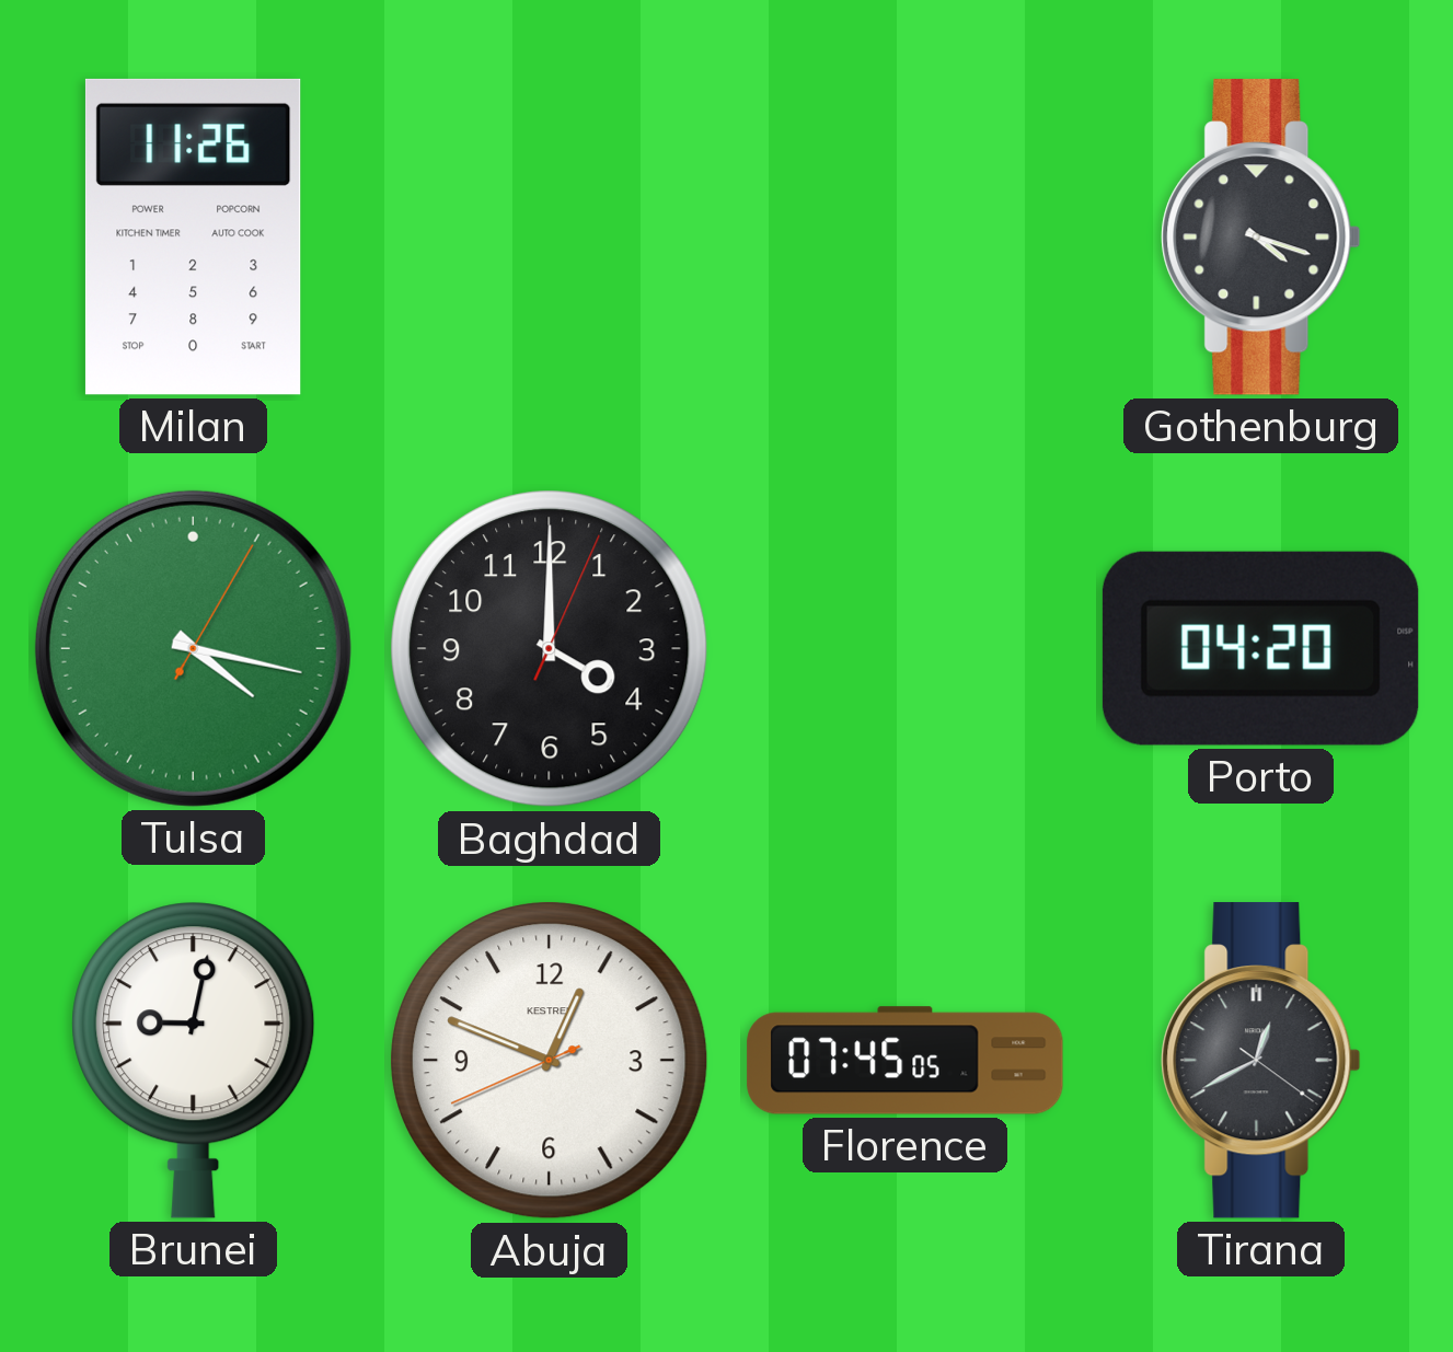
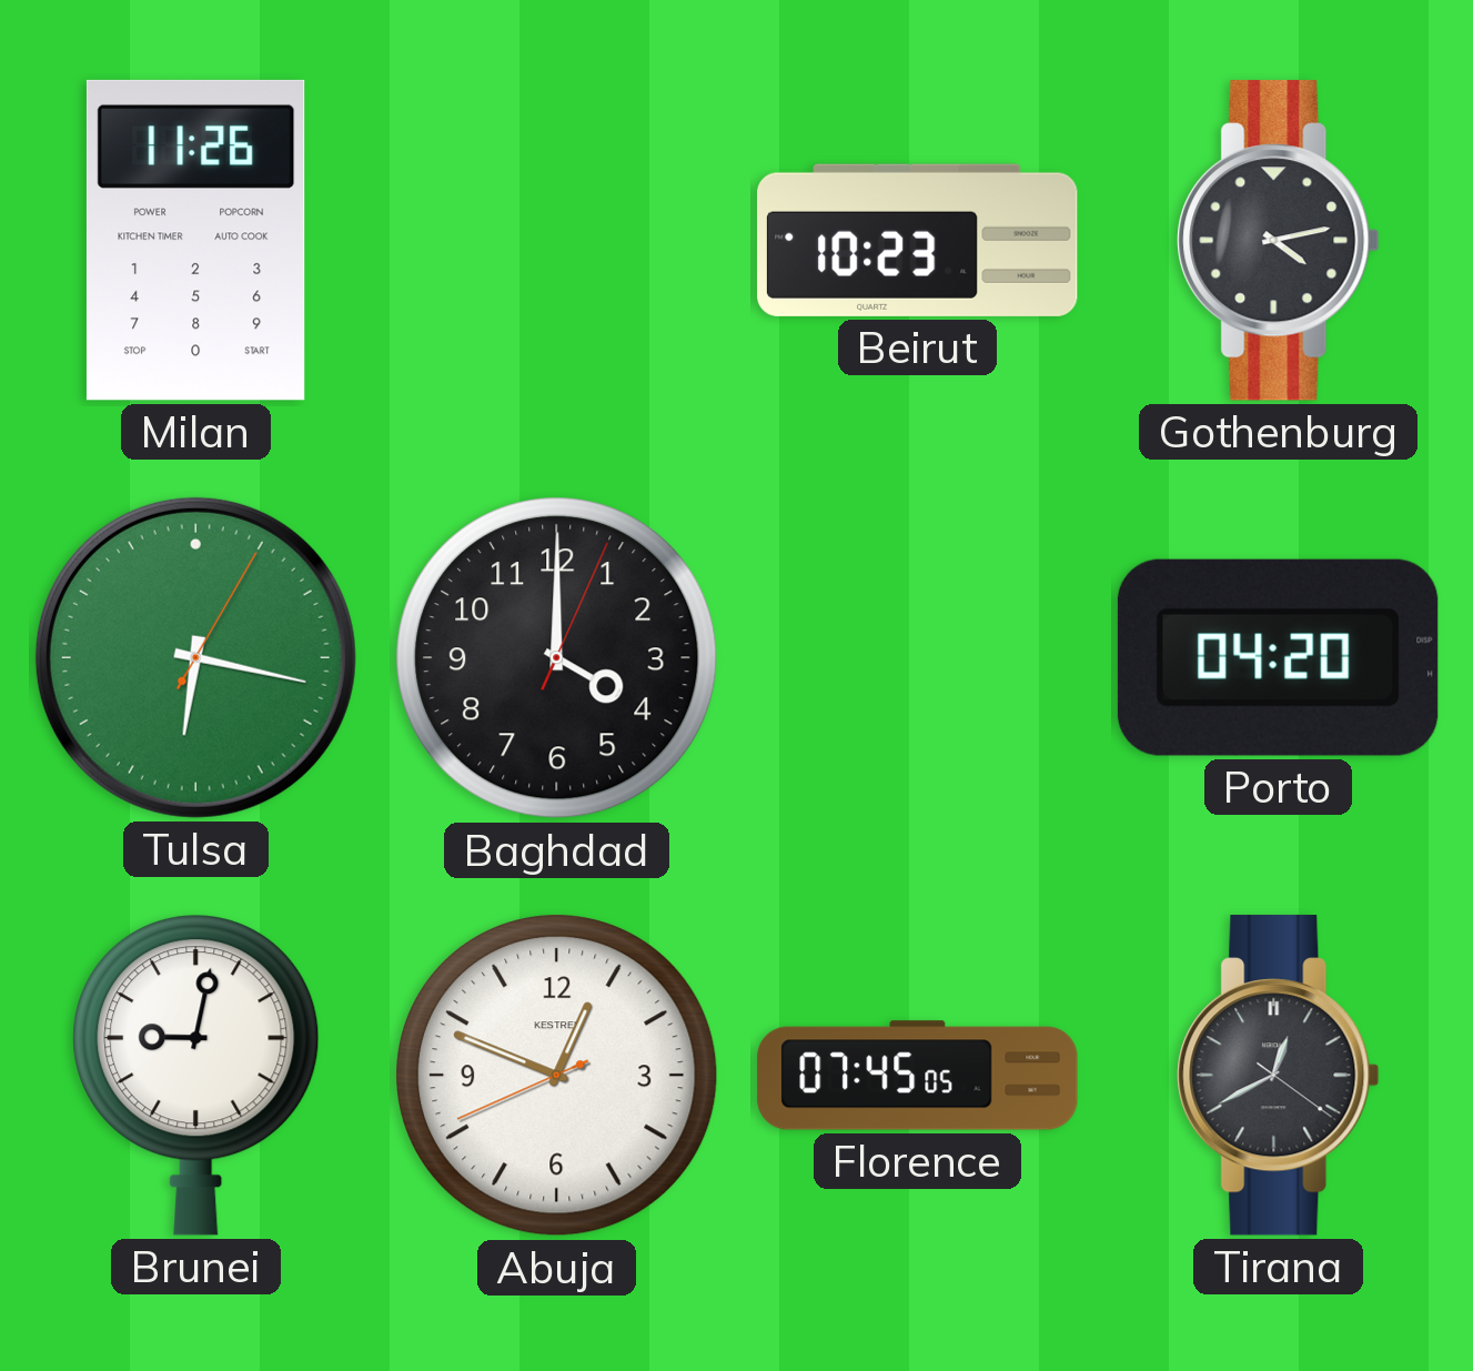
Beirut: none -> 10:23
Gothenburg: 4:18 -> 4:13
Tulsa: 4:17 -> 6:17
